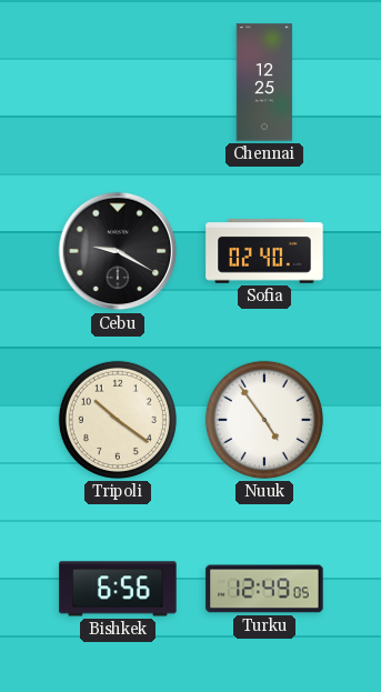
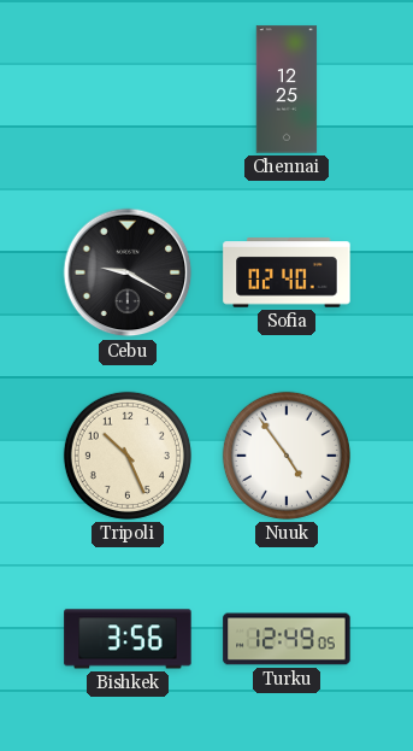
Tripoli: 10:21 -> 10:26
Bishkek: 6:56 -> 3:56
